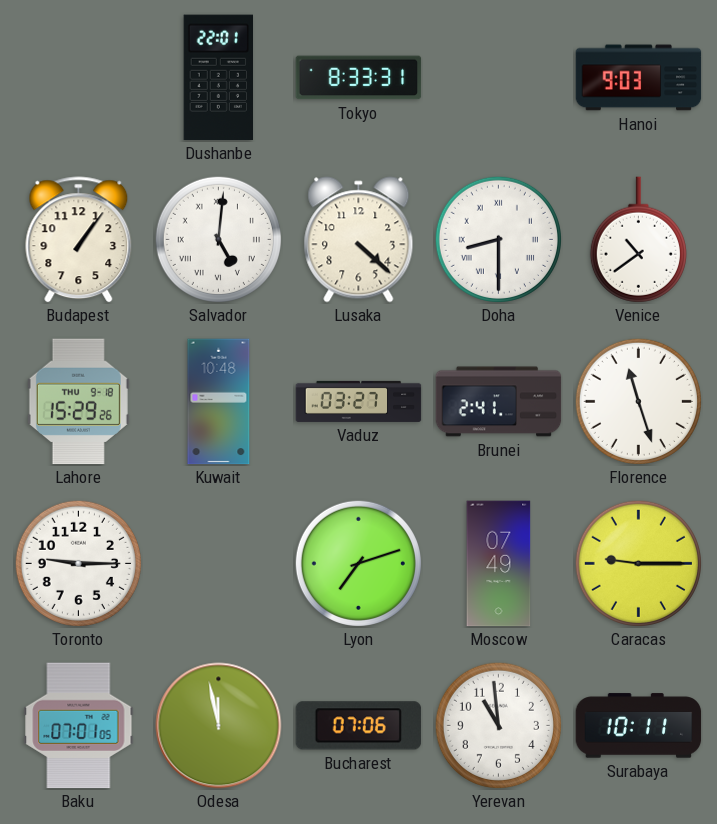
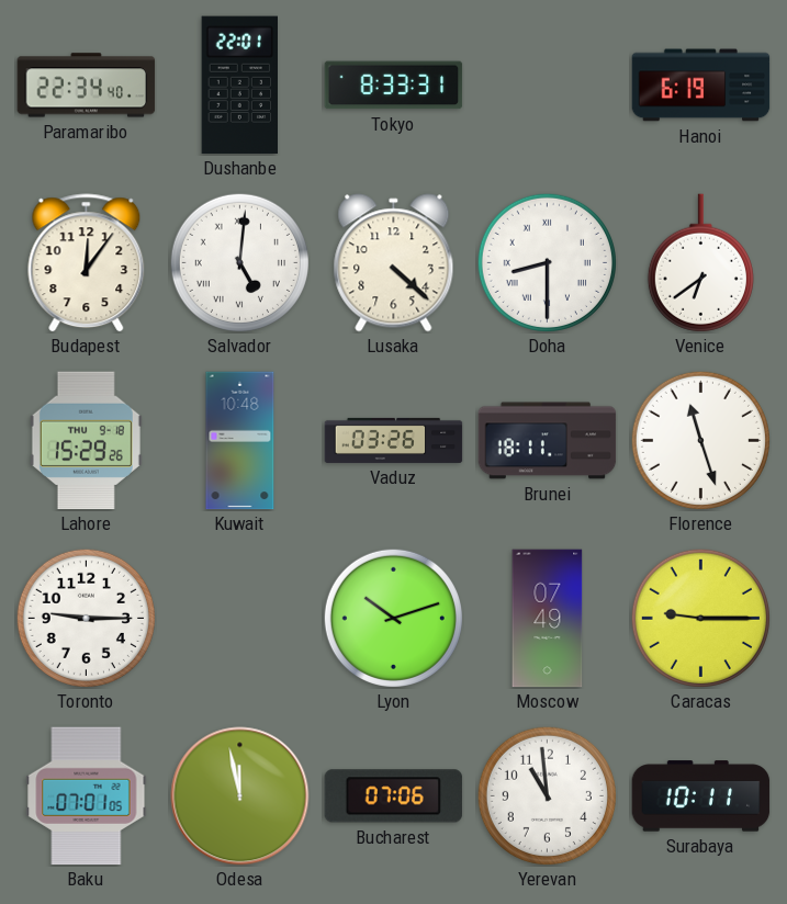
Paramaribo: none -> 22:34
Hanoi: 9:03 -> 6:19
Budapest: 1:06 -> 12:06
Venice: 10:39 -> 6:39
Vaduz: 03:27 -> 03:26
Brunei: 2:41 -> 18:11
Lyon: 7:12 -> 10:12
